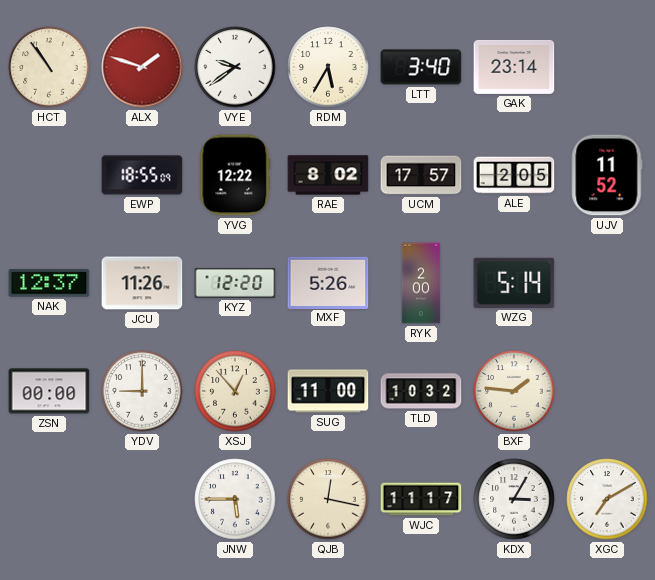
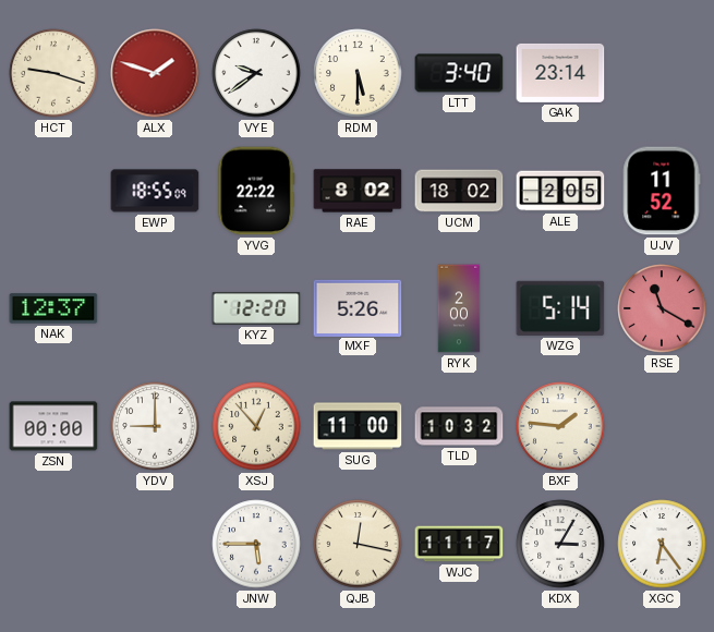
HCT: 10:54 -> 9:18
RDM: 5:35 -> 5:30
YVG: 12:22 -> 22:22
UCM: 17:57 -> 18:02
JCU: 11:26 -> none
RSE: none -> 11:20
XGC: 7:10 -> 6:24
